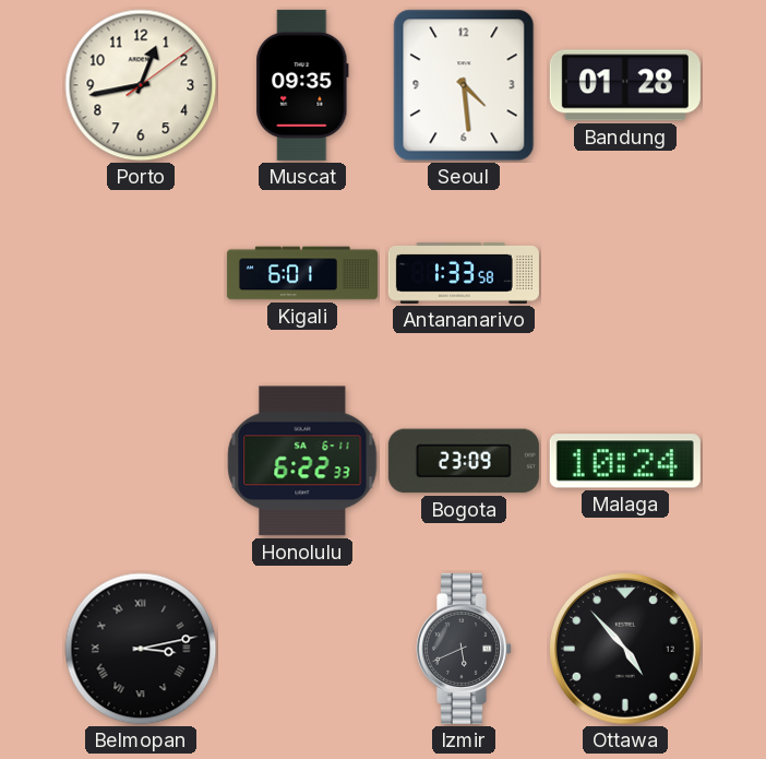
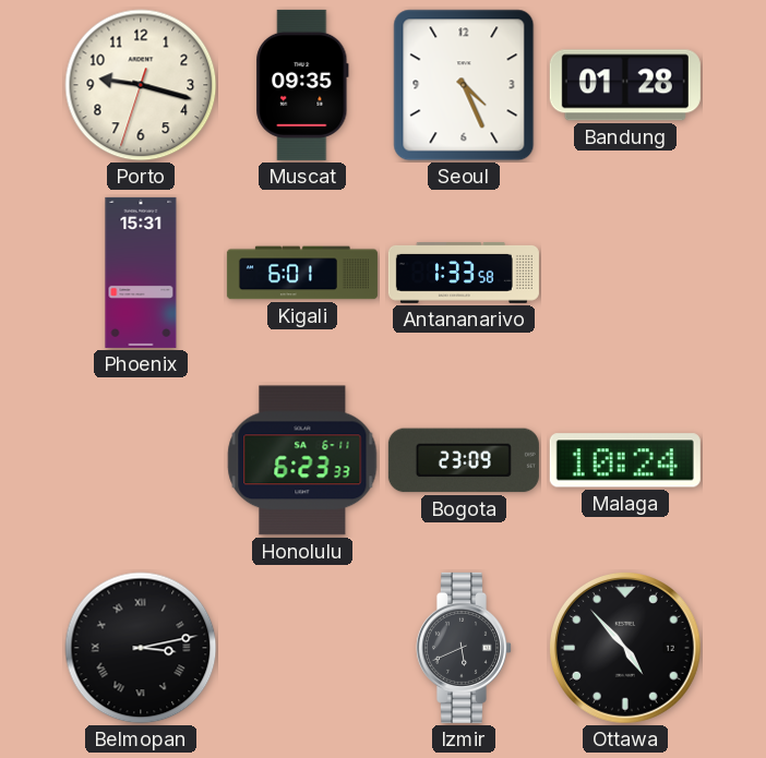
Porto: 12:43 -> 9:17
Seoul: 4:29 -> 4:26
Phoenix: none -> 15:31
Honolulu: 6:22 -> 6:23
